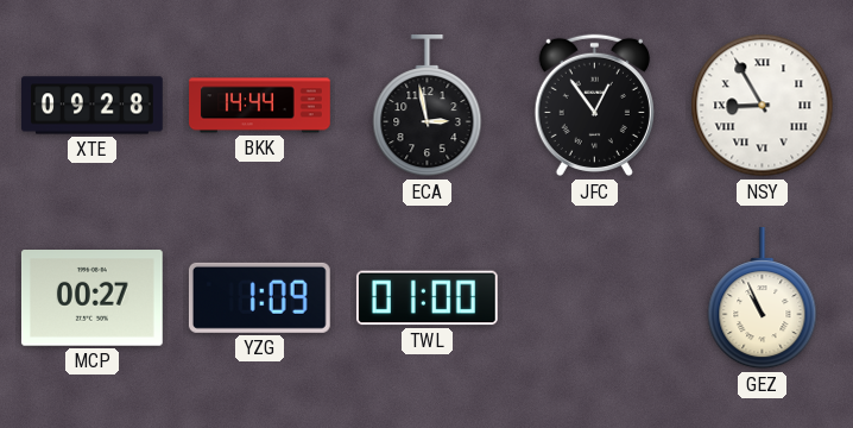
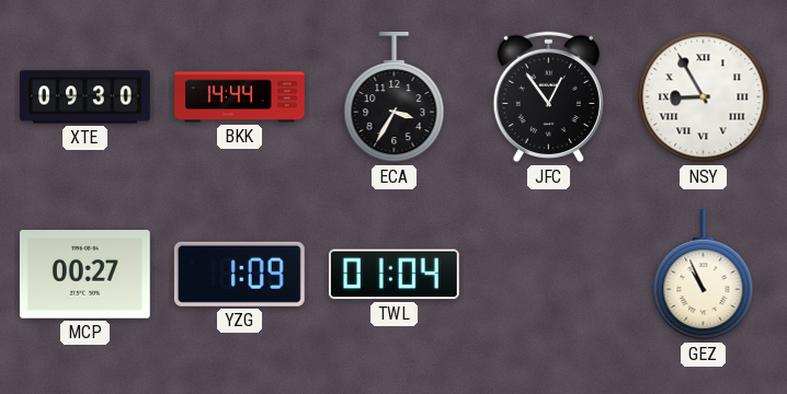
XTE: 09:28 -> 09:30
ECA: 2:58 -> 3:35
TWL: 01:00 -> 01:04
